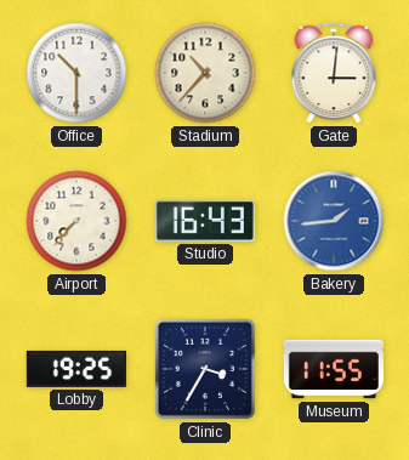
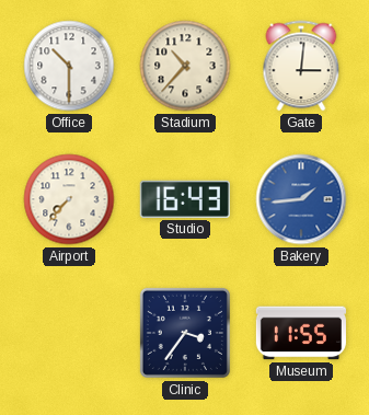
Lobby: 19:25 -> none
Clinic: 3:35 -> 3:36
